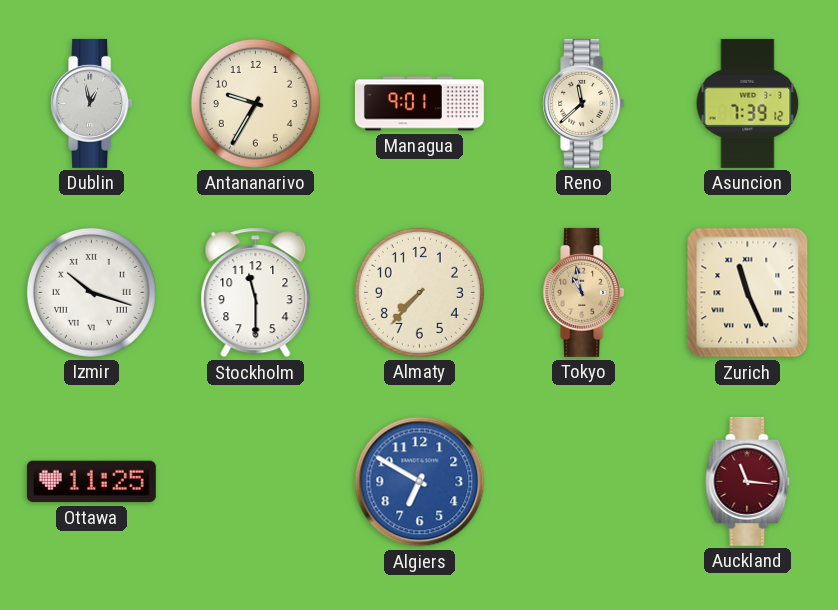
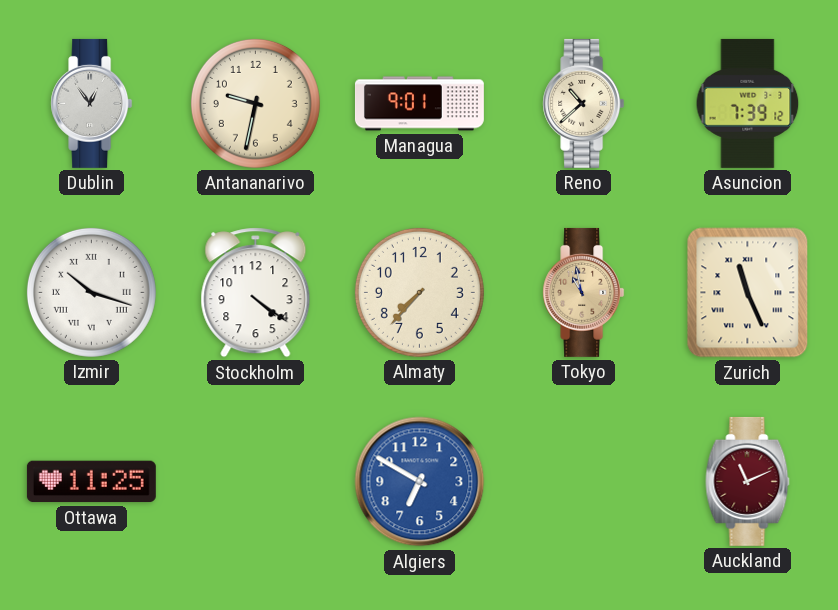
Dublin: 12:58 -> 12:54
Antananarivo: 9:35 -> 9:32
Reno: 11:38 -> 10:38
Stockholm: 11:30 -> 4:21
Auckland: 11:16 -> 11:11
